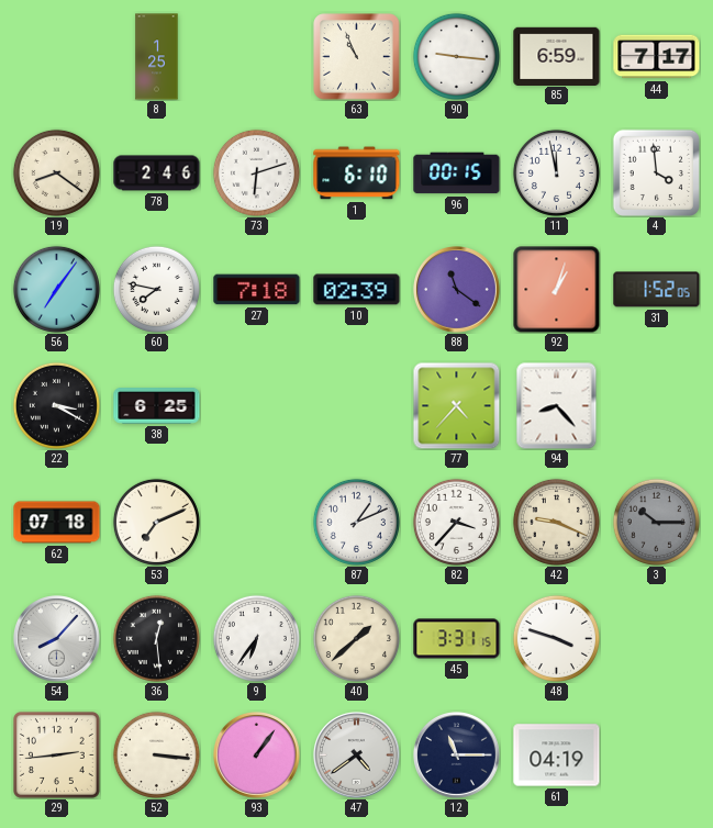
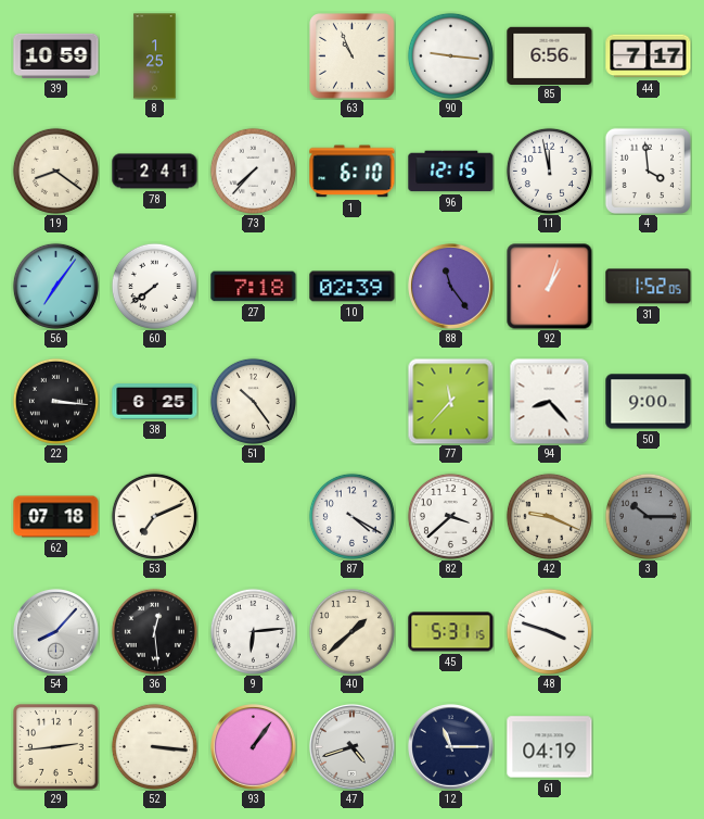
39: none -> 10:59
85: 6:59 -> 6:56
78: 2:46 -> 2:41
73: 6:12 -> 7:37
96: 00:15 -> 12:15
60: 7:47 -> 7:39
88: 11:21 -> 11:24
22: 3:20 -> 3:16
51: none -> 10:24
77: 4:37 -> 11:37
50: none -> 9:00
87: 1:11 -> 4:20
82: 3:37 -> 3:38
9: 6:36 -> 6:14
45: 3:31 -> 5:31
47: 4:39 -> 4:42
